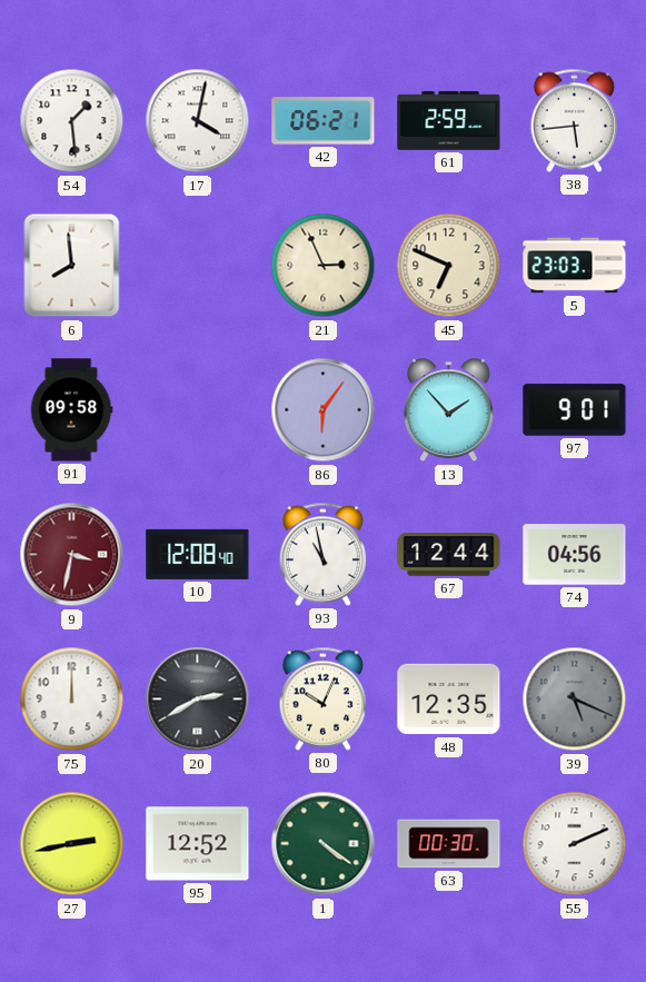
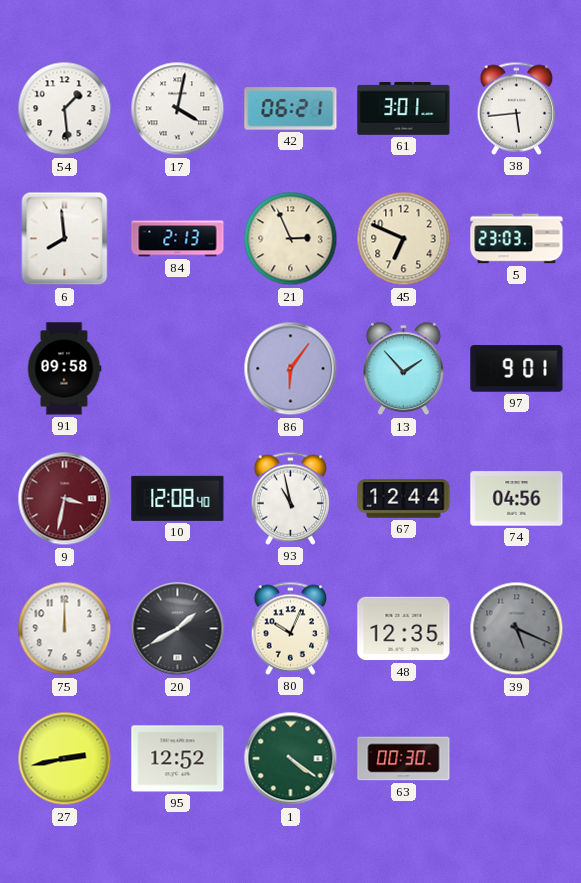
61: 2:59 -> 3:01
84: none -> 2:13
20: 2:40 -> 1:40
55: 2:11 -> none
